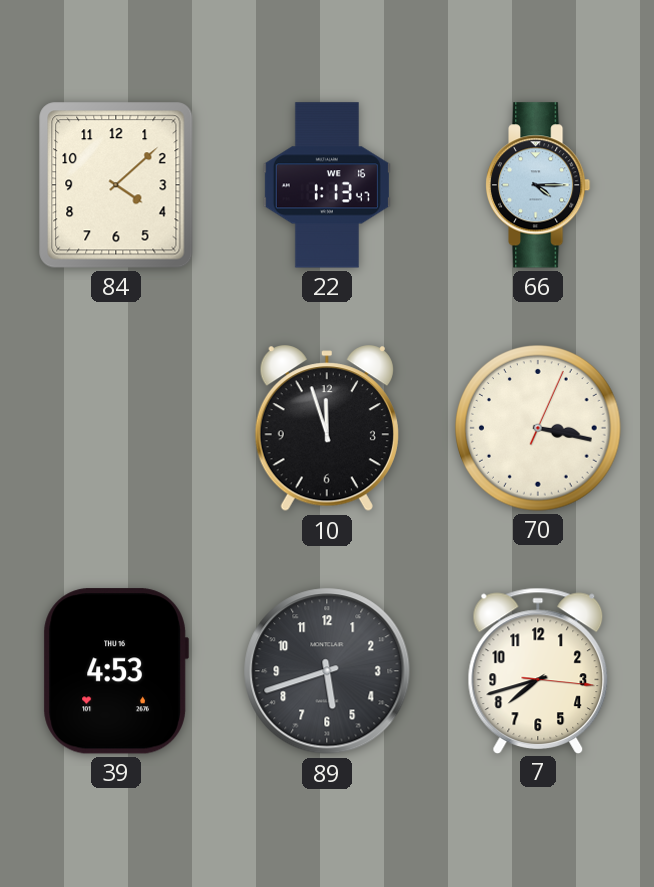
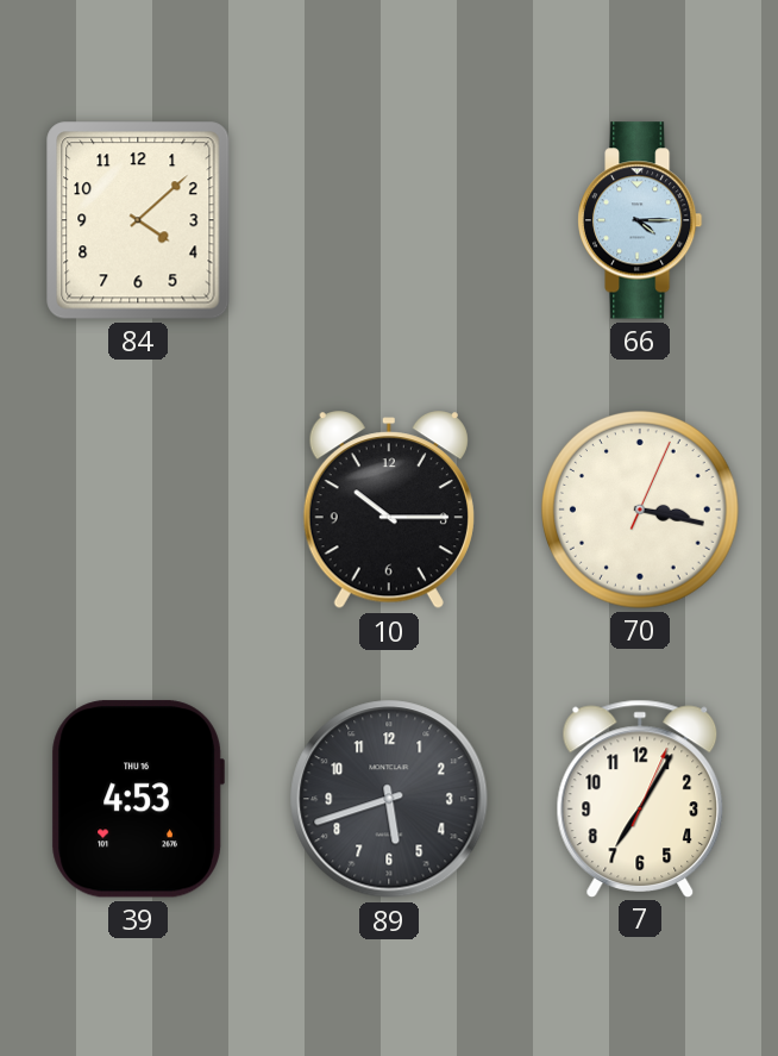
22: 1:13 -> none
10: 11:57 -> 10:15
7: 7:42 -> 7:05
